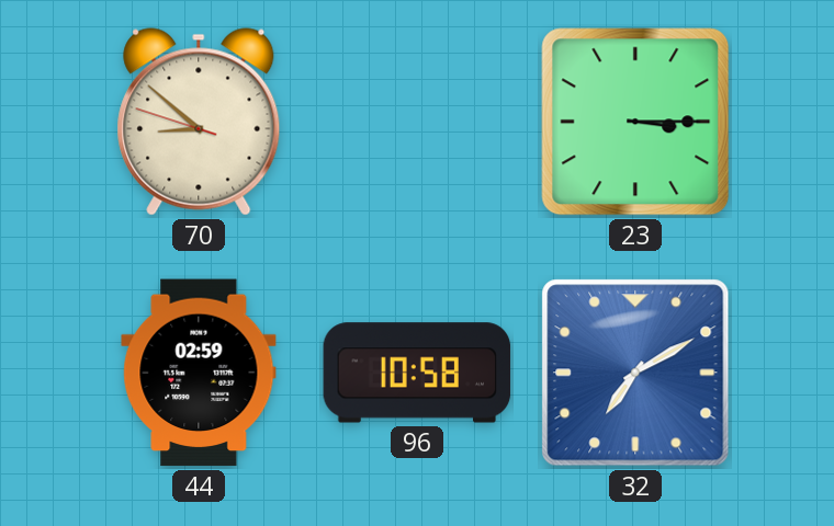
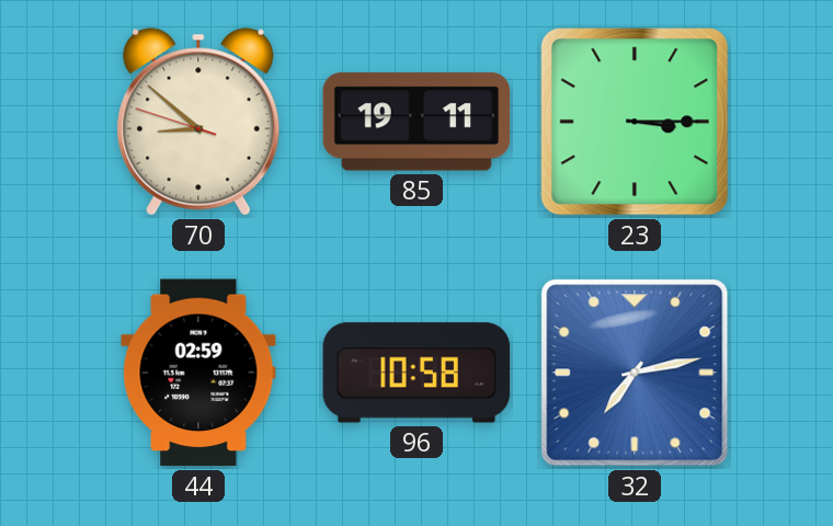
85: none -> 19:11
32: 7:10 -> 7:13
